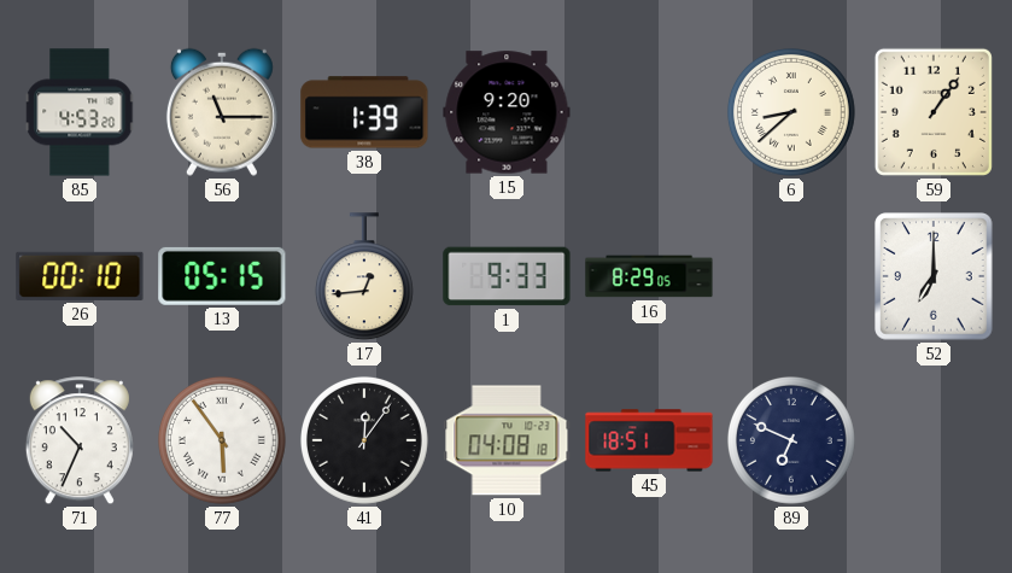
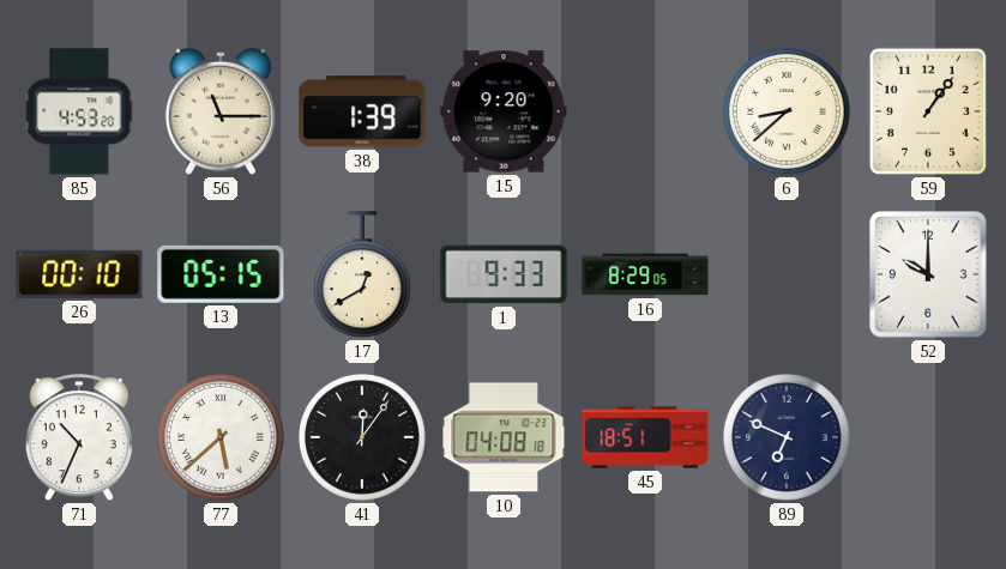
17: 12:44 -> 12:40
52: 7:00 -> 10:00
77: 5:54 -> 5:38
